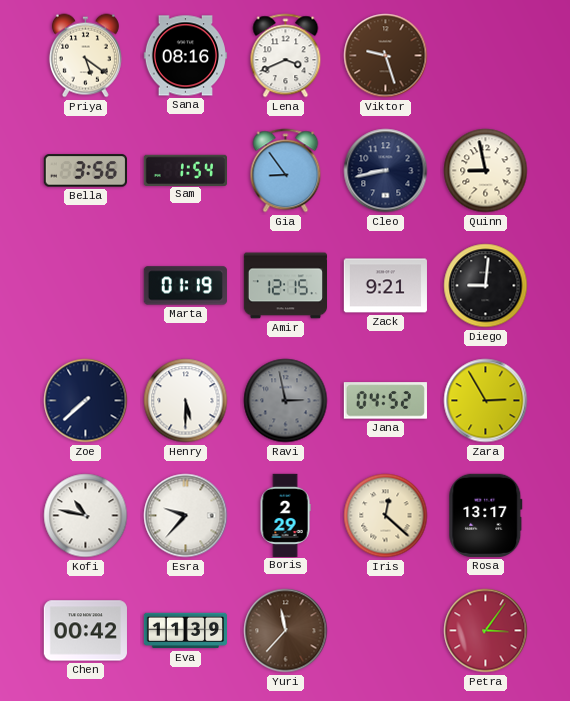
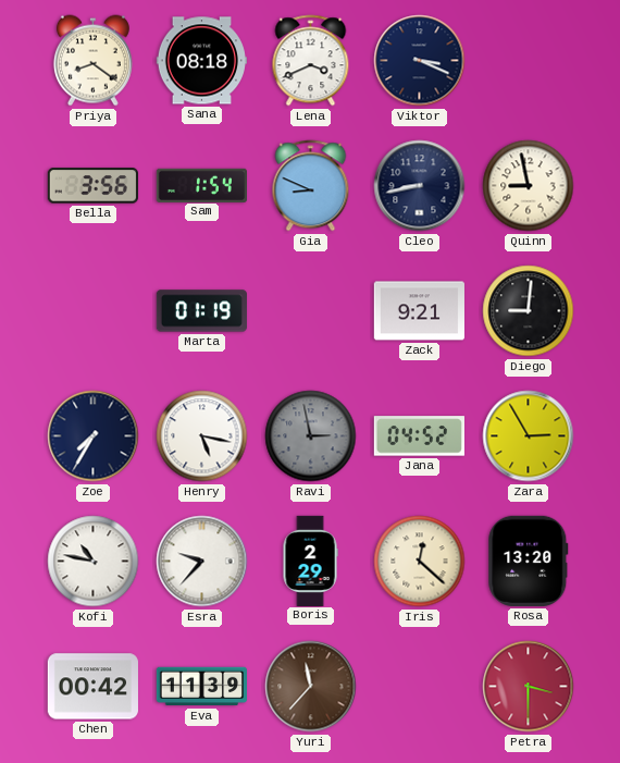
Priya: 5:21 -> 8:21
Sana: 08:16 -> 08:18
Viktor: 9:27 -> 3:19
Viktor dial: brown -> navy
Gia: 8:54 -> 8:49
Amir: 12:15 -> none
Zoe: 7:38 -> 7:35
Henry: 5:30 -> 5:17
Rosa: 13:17 -> 13:20
Petra: 3:06 -> 3:30
